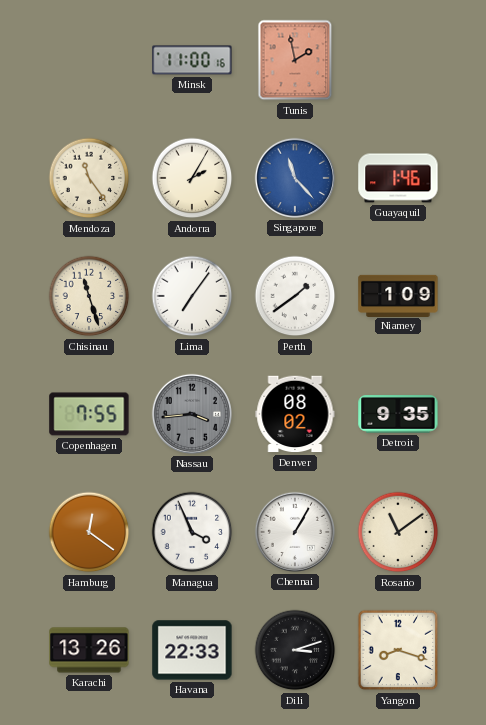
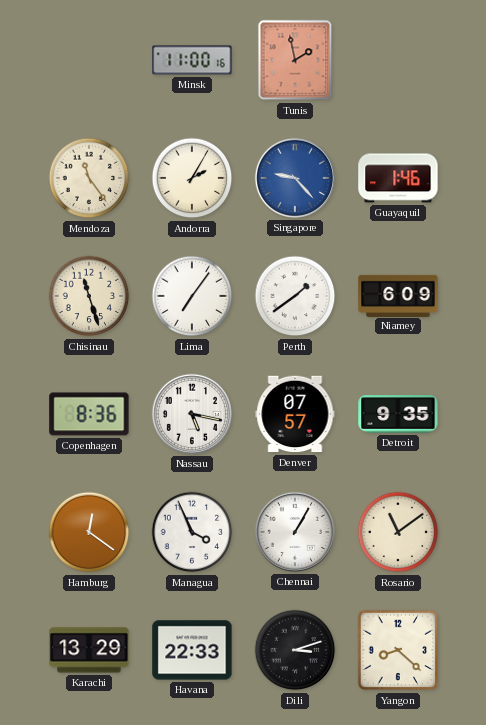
Singapore: 11:23 -> 9:23
Niamey: 1:09 -> 6:09
Copenhagen: 7:55 -> 8:36
Nassau: 3:44 -> 5:17
Nassau dial: grey -> white
Denver: 08:02 -> 07:57
Karachi: 13:26 -> 13:29
Yangon: 8:18 -> 8:22
